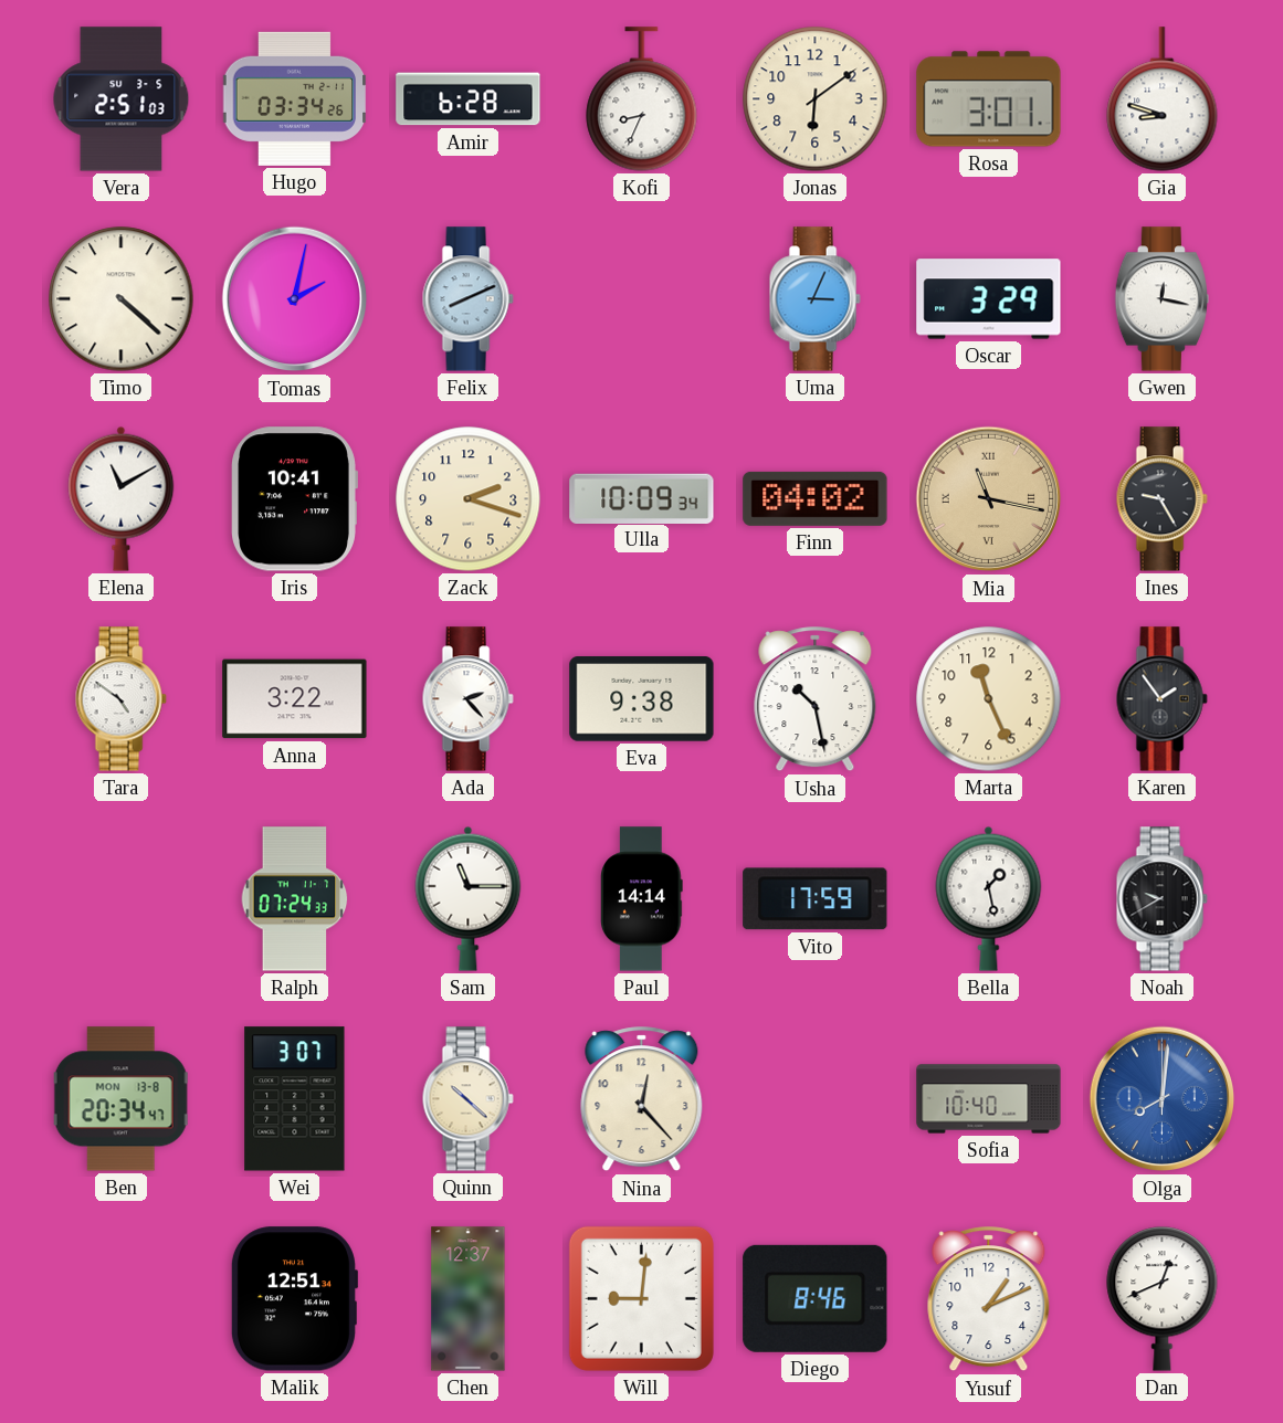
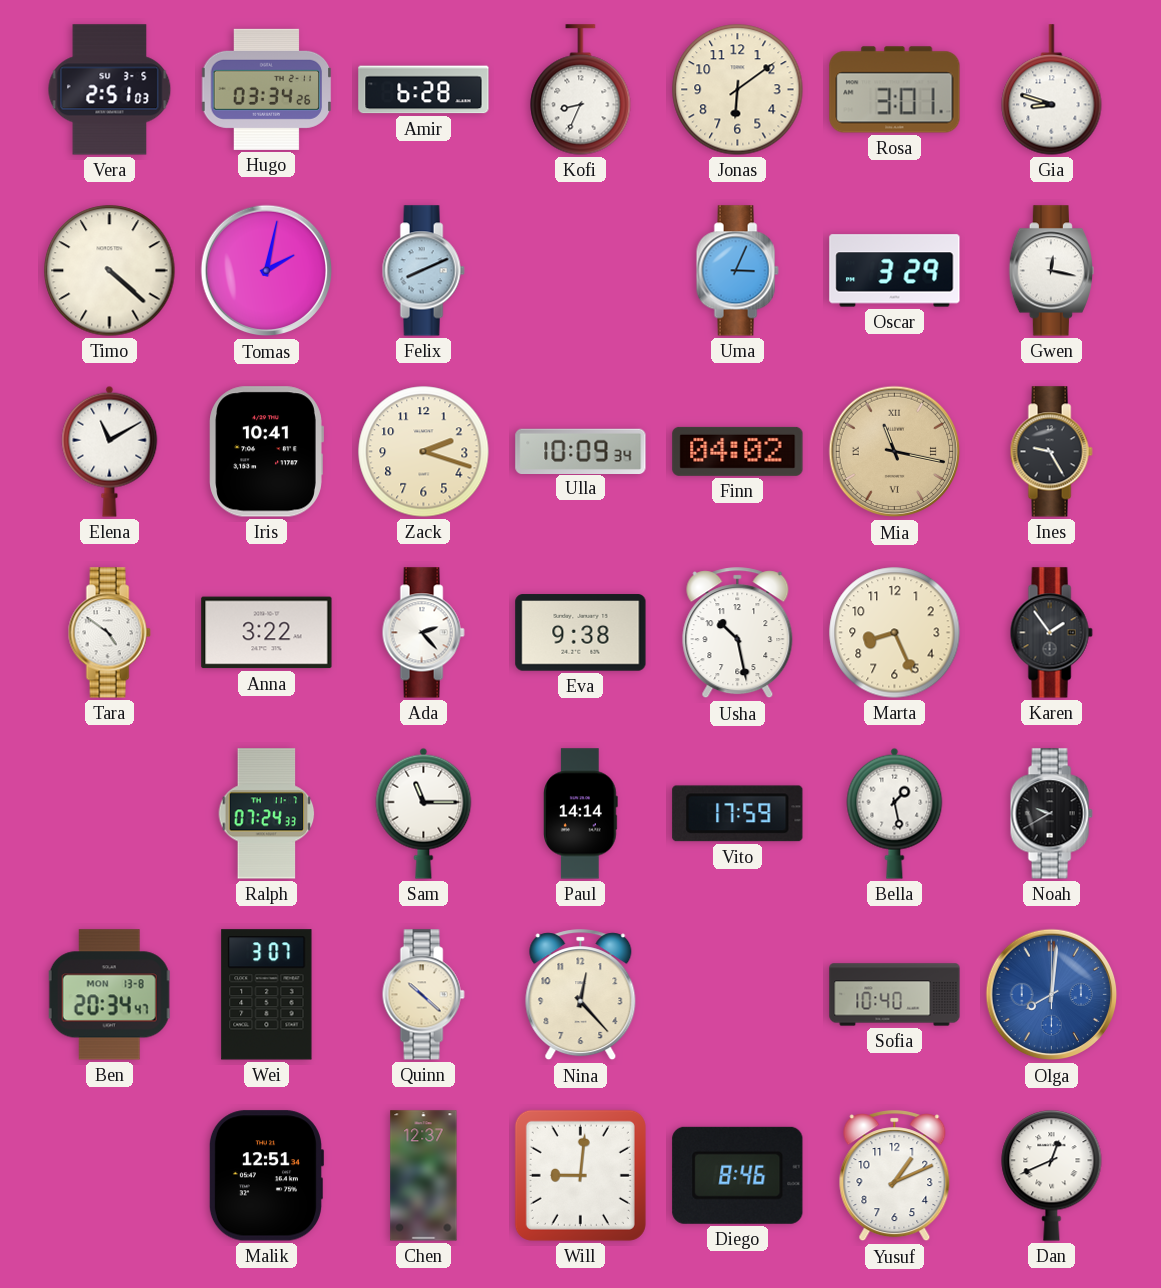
Marta: 11:26 -> 8:26
